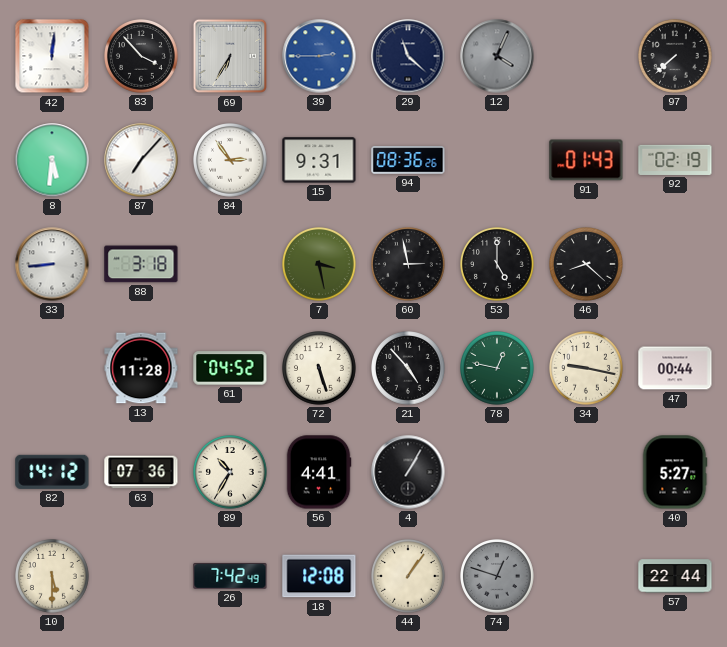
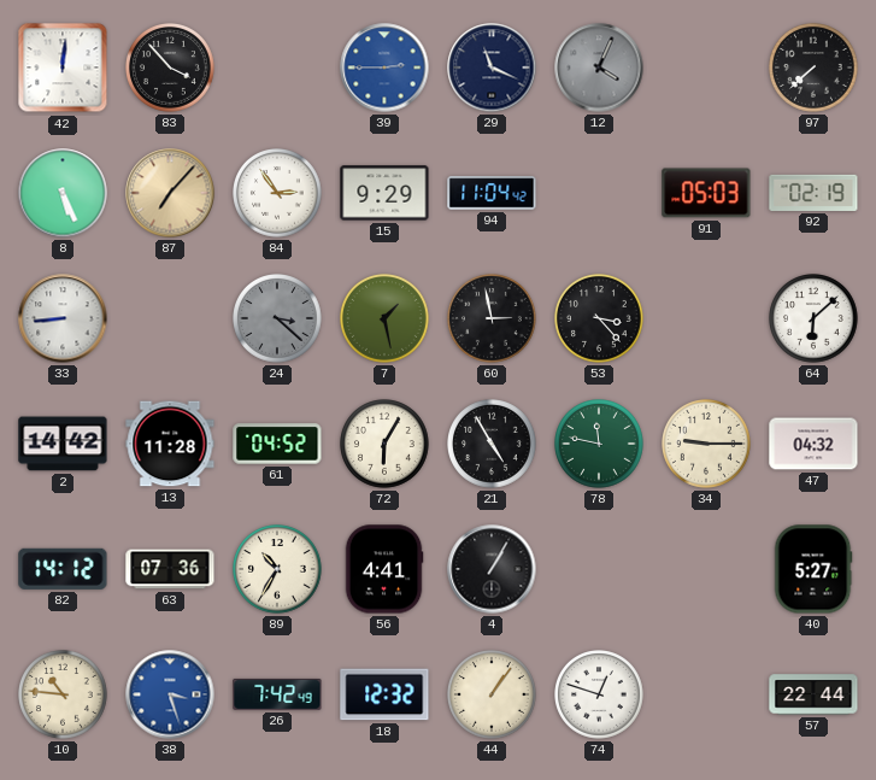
69: 6:35 -> none
29: 11:22 -> 11:19
8: 5:31 -> 5:26
87 dial: white -> champagne
15: 9:31 -> 9:29
94: 08:36 -> 11:04
91: 01:43 -> 05:03
88: 3:18 -> none
24: none -> 3:22
7: 3:28 -> 1:28
53: 5:00 -> 3:23
46: 8:22 -> none
64: none -> 6:08
2: none -> 14:42
72: 5:27 -> 6:05
21: 4:53 -> 4:55
78: 12:47 -> 11:47
34: 9:17 -> 9:15
47: 00:44 -> 04:32
10: 5:30 -> 10:46
38: none -> 3:27
18: 12:08 -> 12:32
74 dial: grey -> white
